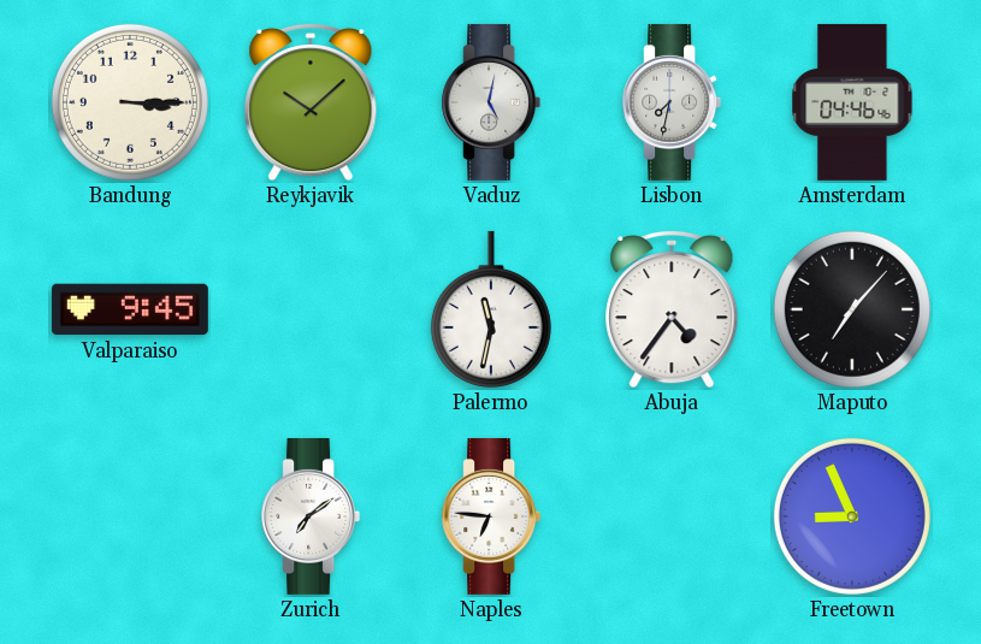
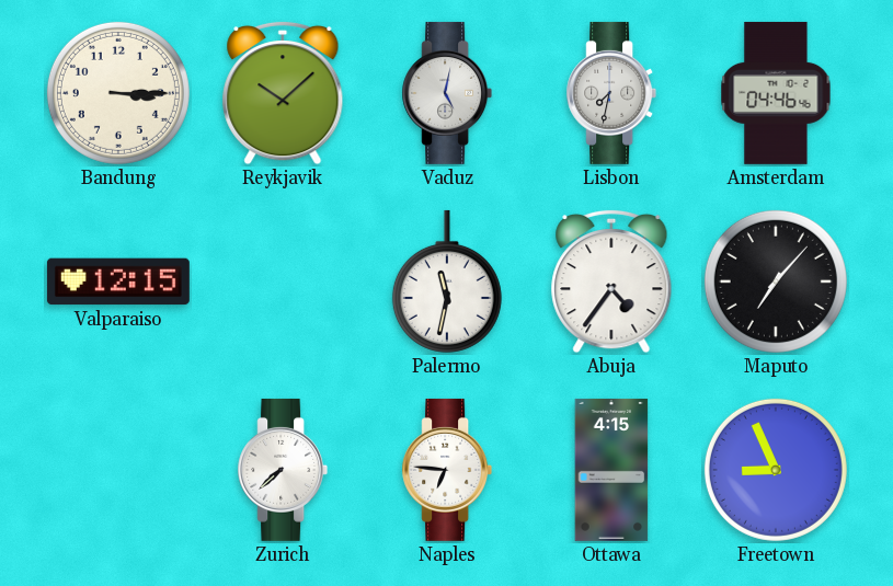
Valparaiso: 9:45 -> 12:15
Zurich: 7:09 -> 7:38
Ottawa: none -> 4:15
